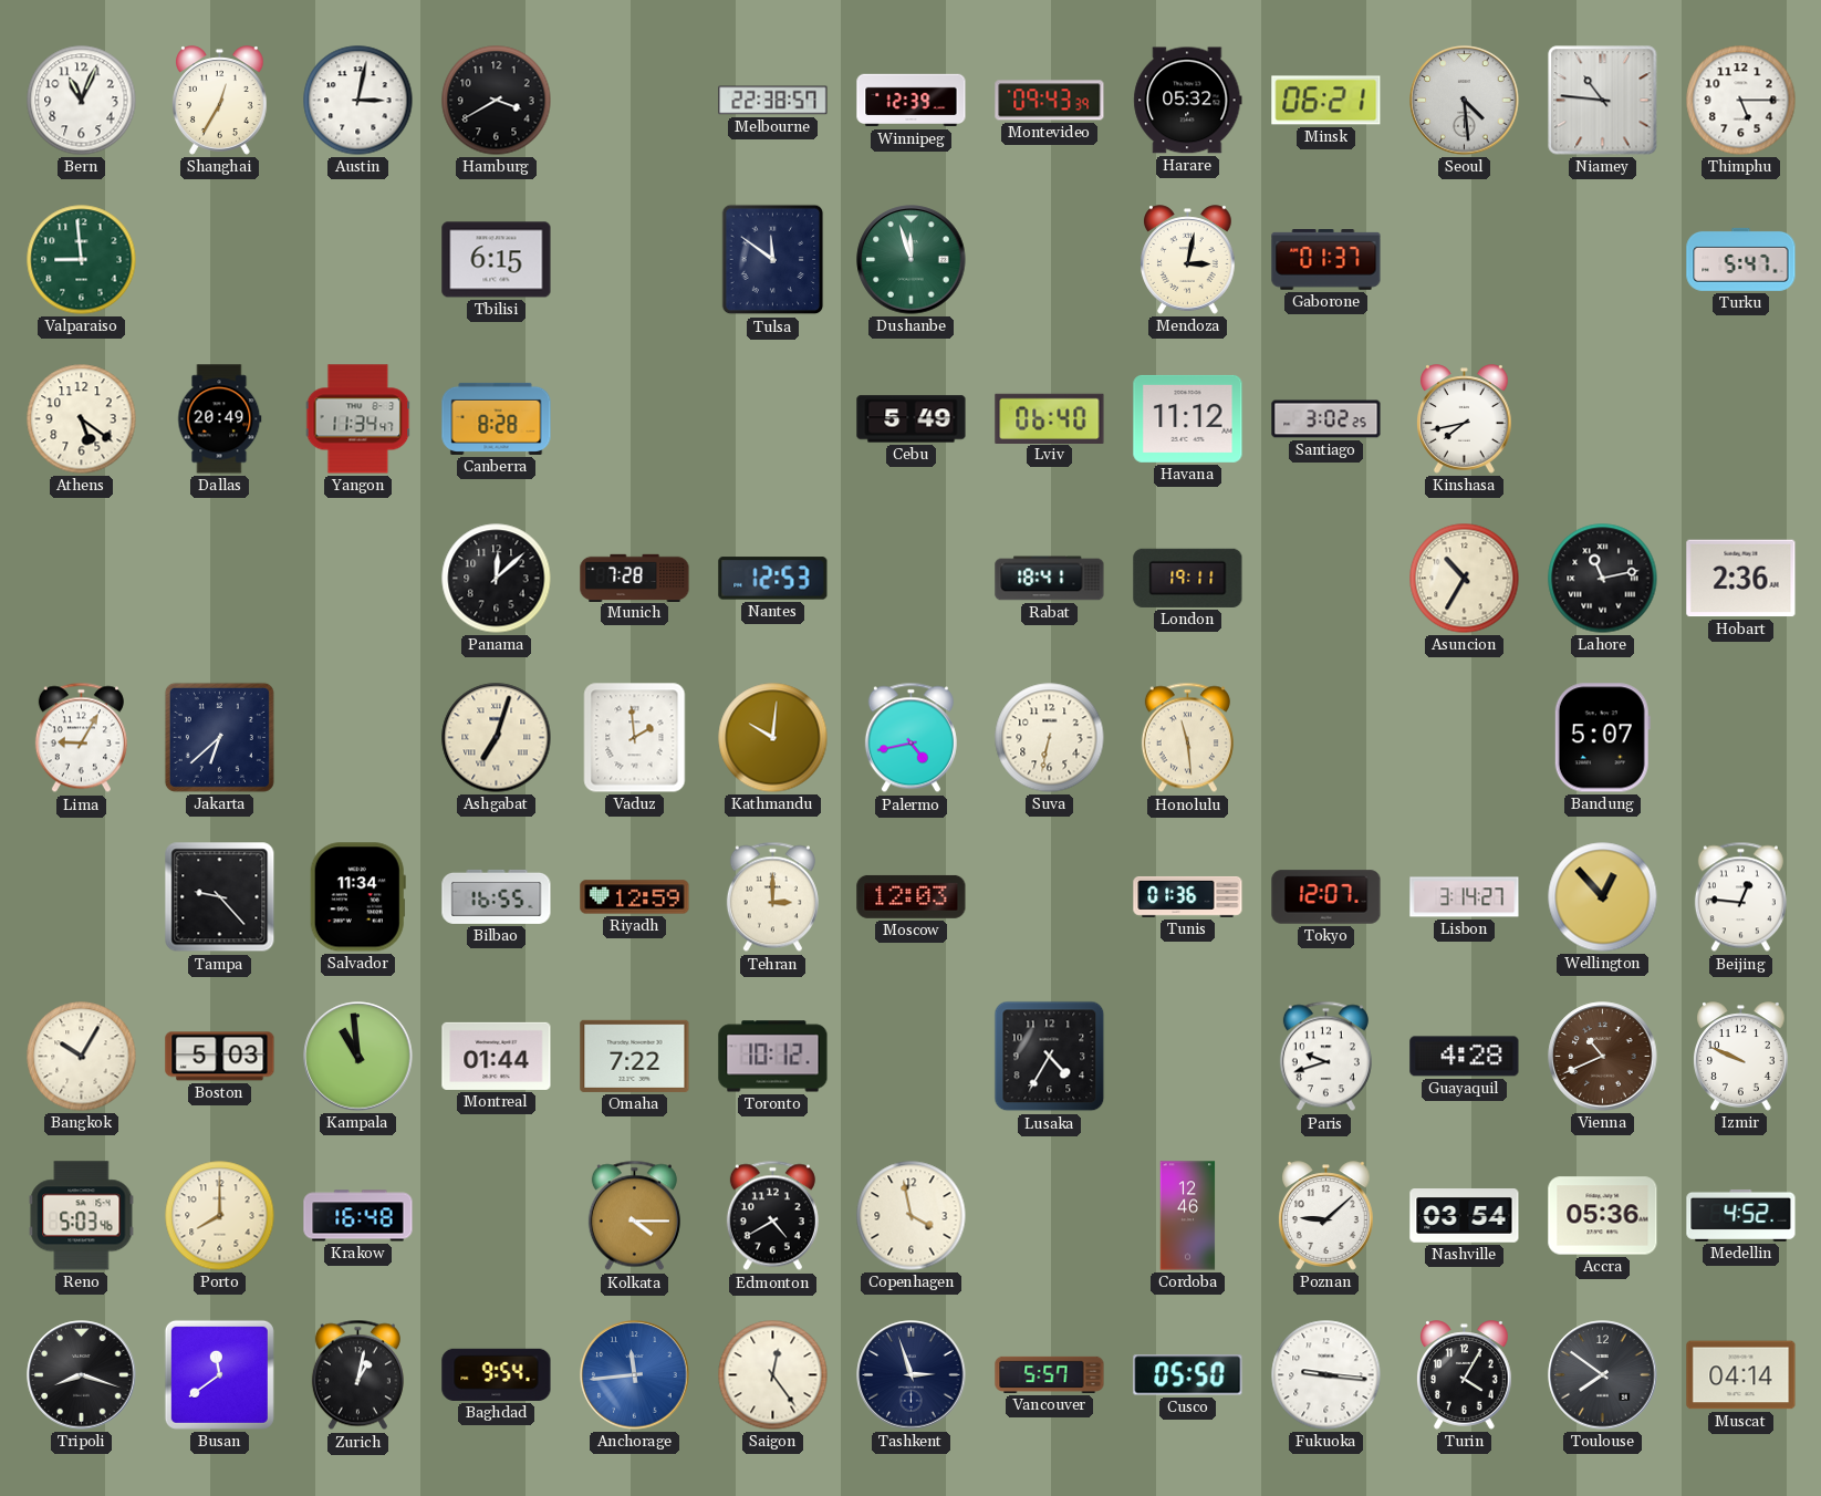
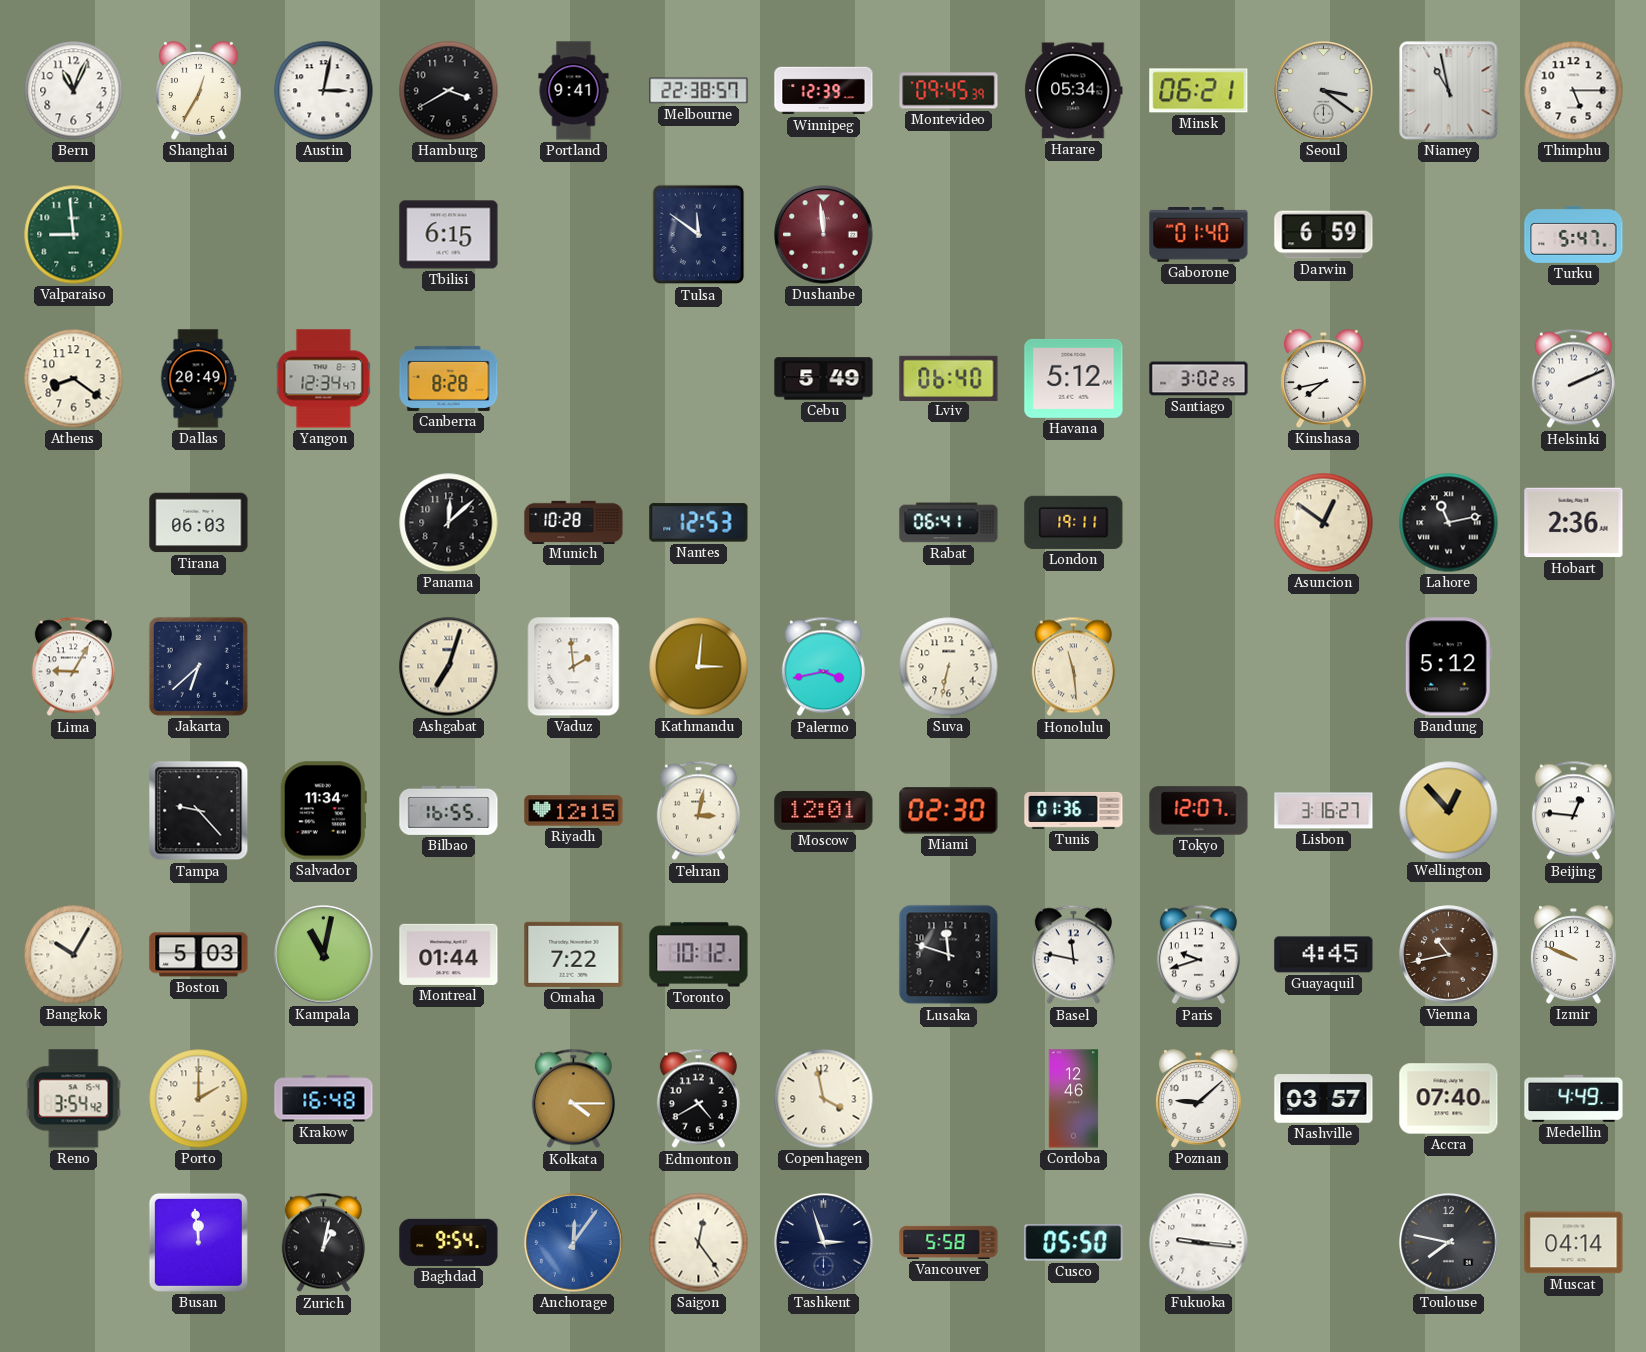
Portland: none -> 9:41
Montevideo: 09:43 -> 09:45
Harare: 05:32 -> 05:34
Seoul: 4:29 -> 3:21
Niamey: 10:46 -> 10:58
Dushanbe: 11:57 -> 11:59
Dushanbe dial: green -> burgundy
Mendoza: 3:02 -> none
Gaborone: 01:37 -> 01:40
Darwin: none -> 6:59
Athens: 5:21 -> 8:21
Yangon: 11:34 -> 12:34
Havana: 11:12 -> 5:12
Helsinki: none -> 2:11
Tirana: none -> 06:03
Munich: 7:28 -> 10:28
Rabat: 18:41 -> 06:41
Asuncion: 10:35 -> 12:51
Kathmandu: 10:01 -> 3:01
Palermo: 4:43 -> 3:43
Bandung: 5:07 -> 5:12
Riyadh: 12:59 -> 12:15
Tehran: 3:00 -> 3:02
Moscow: 12:03 -> 12:01
Miami: none -> 02:30
Lisbon: 3:14 -> 3:16
Kampala: 10:59 -> 11:02
Lusaka: 4:35 -> 11:48
Basel: none -> 11:47
Guayaquil: 4:28 -> 4:45
Vienna: 10:41 -> 10:43
Reno: 5:03 -> 3:54
Porto: 8:00 -> 2:00
Nashville: 03:54 -> 03:57
Accra: 05:36 -> 07:40
Medellin: 4:52 -> 4:49
Tripoli: 8:18 -> none
Busan: 11:39 -> 11:59
Anchorage: 11:44 -> 12:06
Vancouver: 5:57 -> 5:58
Turin: 4:05 -> none
Toulouse: 7:51 -> 7:47
